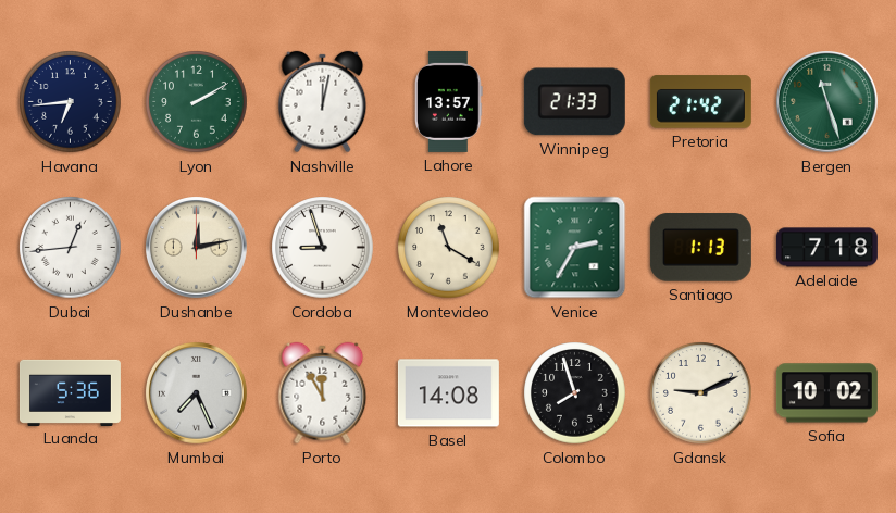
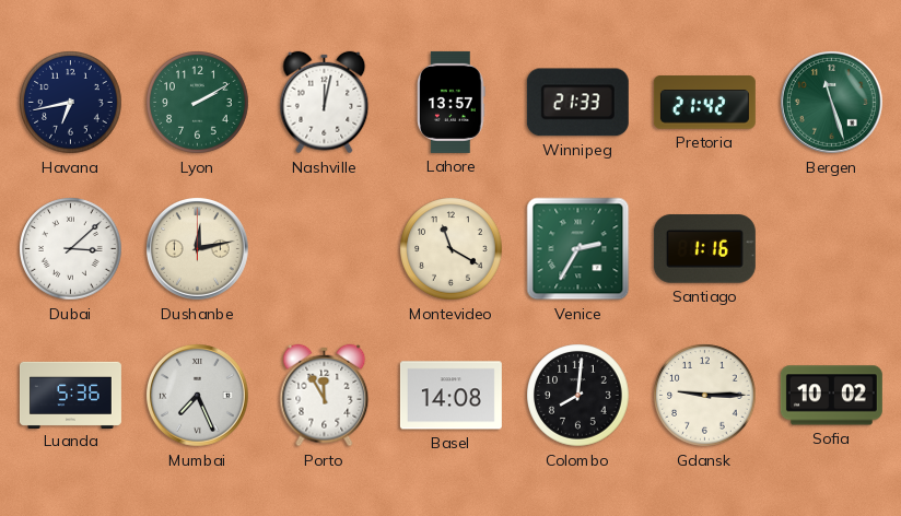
Havana: 6:44 -> 6:43
Dubai: 12:44 -> 3:08
Cordoba: 8:57 -> none
Santiago: 1:13 -> 1:16
Adelaide: 7:18 -> none
Colombo: 7:57 -> 8:01
Gdansk: 9:11 -> 9:15
